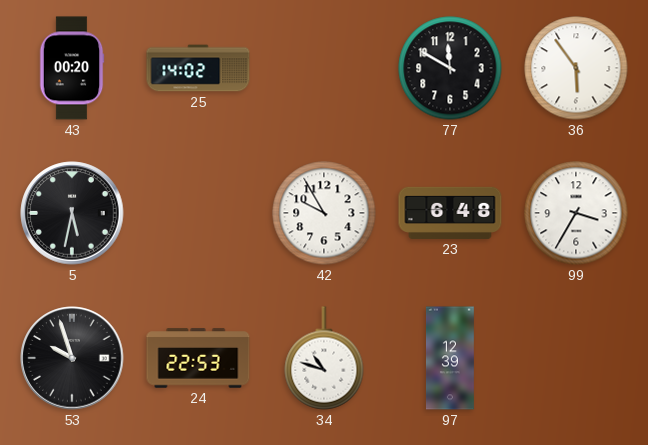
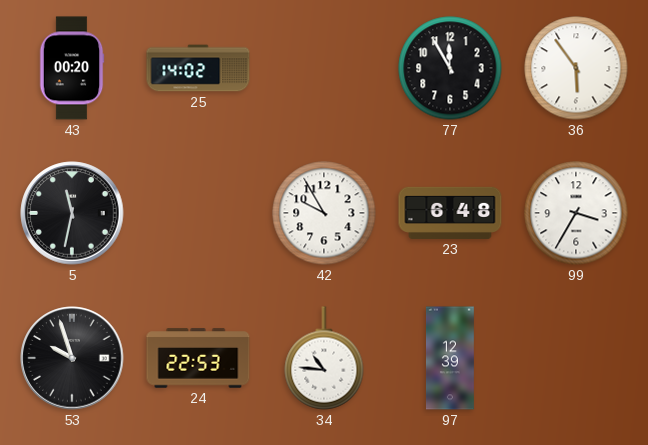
77: 11:50 -> 11:55
5: 5:32 -> 11:32
34: 10:48 -> 10:46
